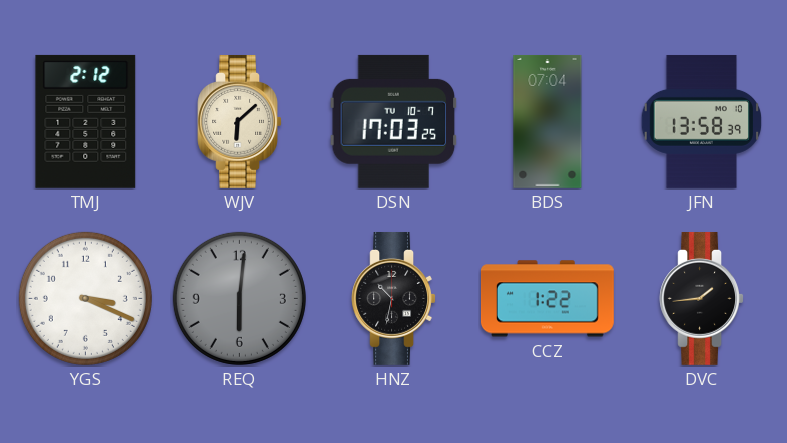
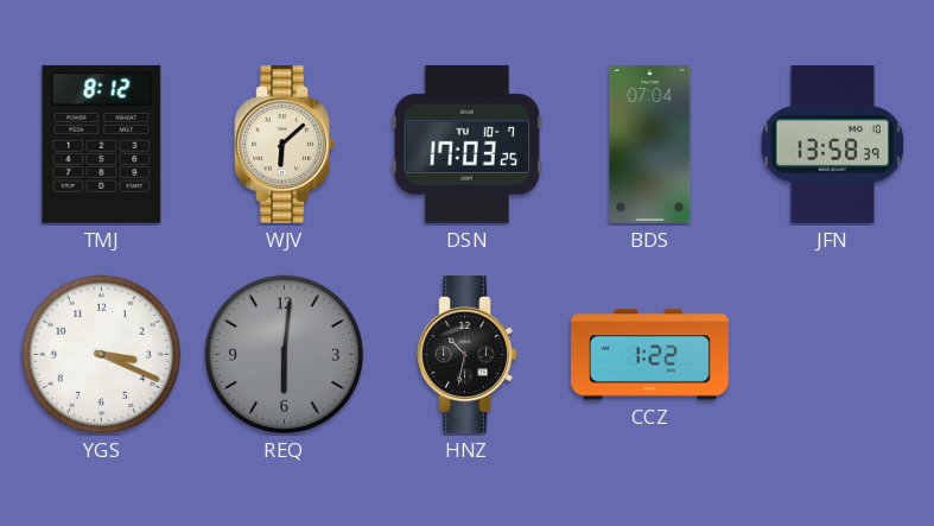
TMJ: 2:12 -> 8:12
DVC: 1:44 -> none
